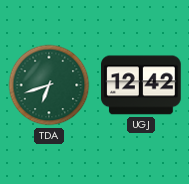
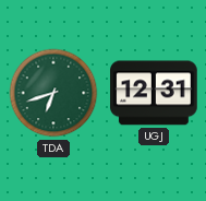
UGJ: 12:42 -> 12:31
